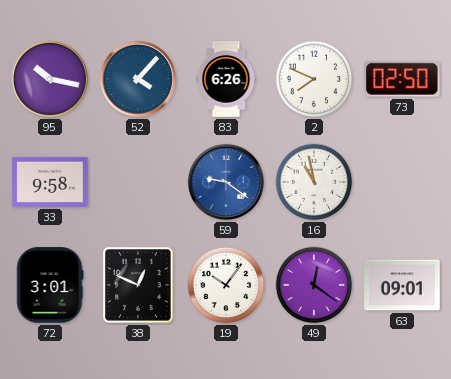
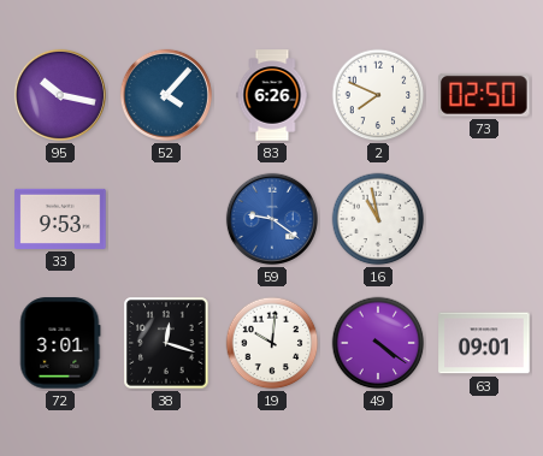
33: 9:58 -> 9:53
38: 12:49 -> 12:18
19: 10:06 -> 10:01
49: 12:21 -> 4:21
